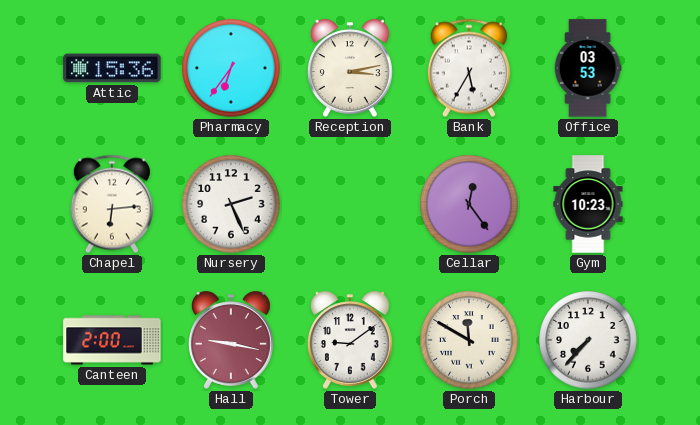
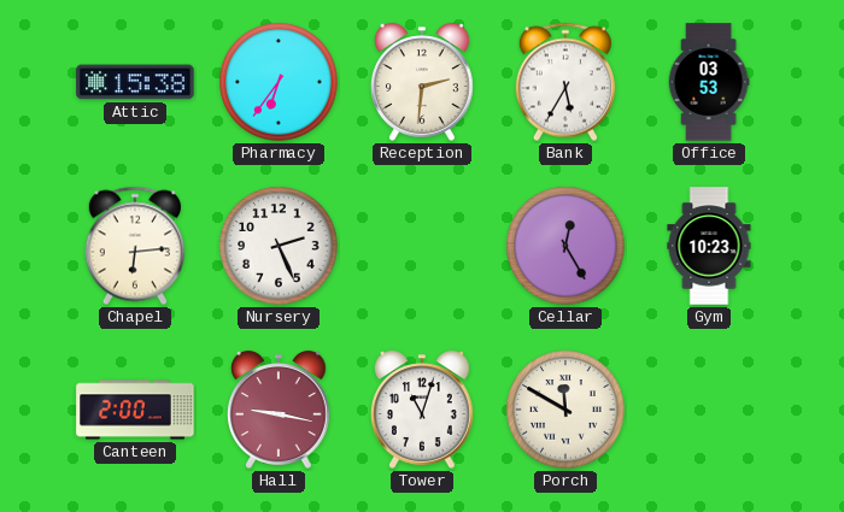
Attic: 15:36 -> 15:38
Reception: 3:13 -> 2:31
Cellar: 12:24 -> 12:25
Tower: 9:09 -> 11:03
Harbour: 7:37 -> none
